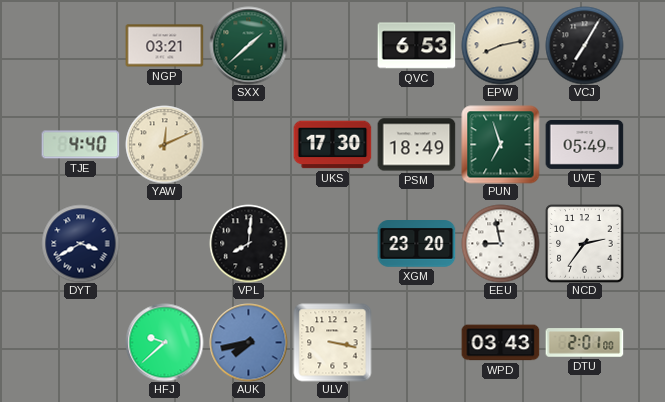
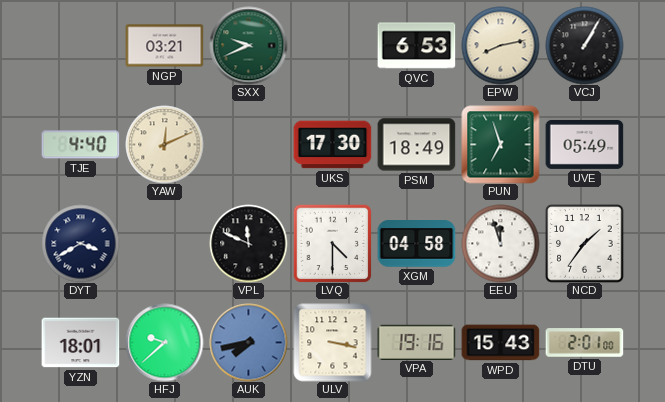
SXX: 1:38 -> 9:41
VCJ: 7:05 -> 1:05
VPL: 8:01 -> 11:49
LVQ: none -> 4:30
XGM: 23:20 -> 04:58
EEU: 8:58 -> 11:57
NCD: 2:36 -> 1:36
YZN: none -> 18:01
VPA: none -> 19:16
WPD: 03:43 -> 15:43
